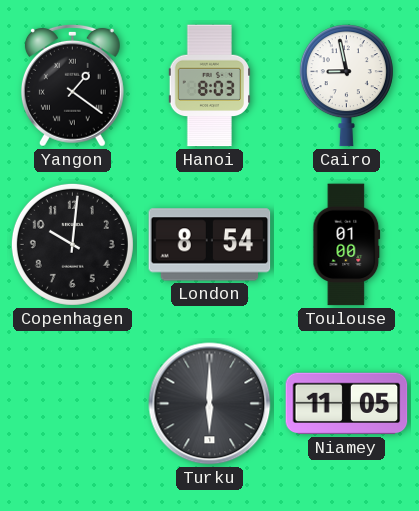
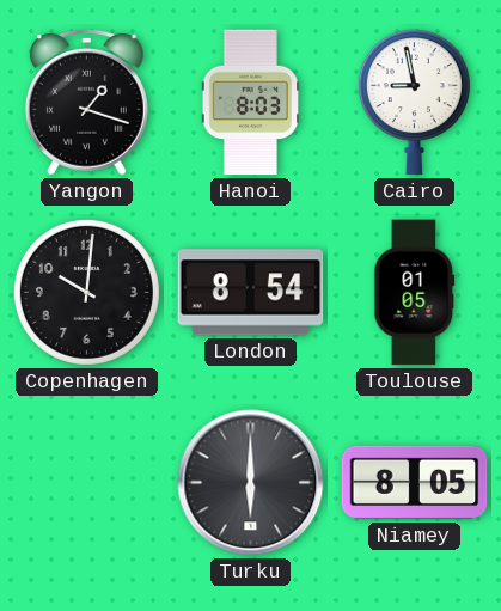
Yangon: 1:21 -> 1:18
Toulouse: 01:00 -> 01:05
Niamey: 11:05 -> 8:05
